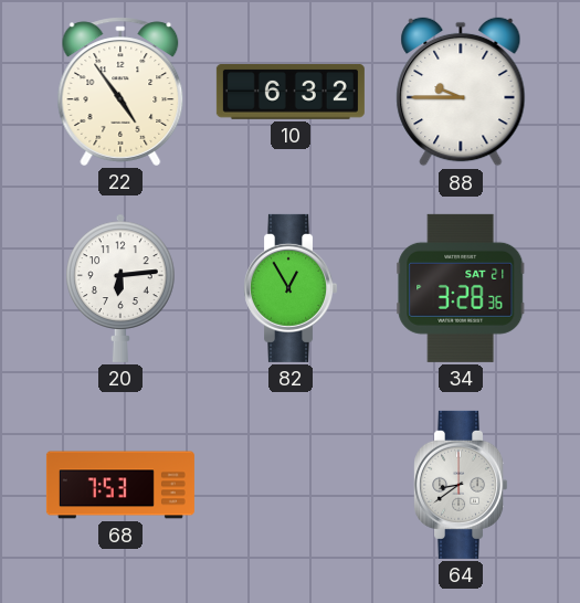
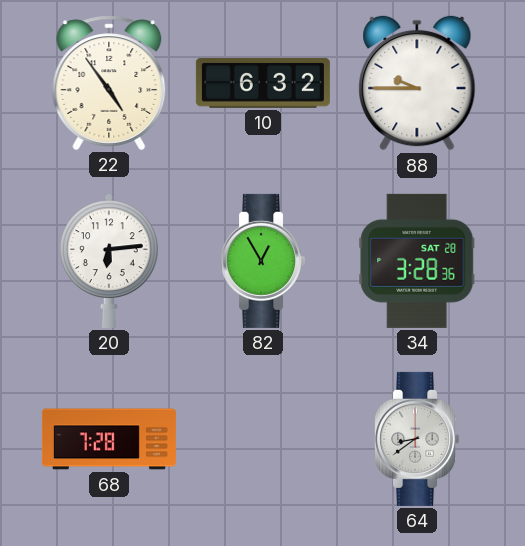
34 date: SAT 21 -> SAT 28
68: 7:53 -> 7:28
